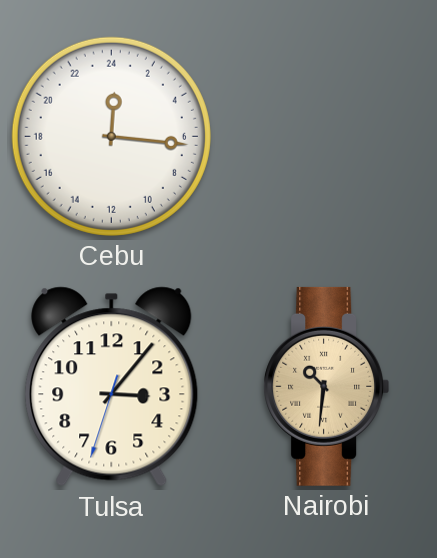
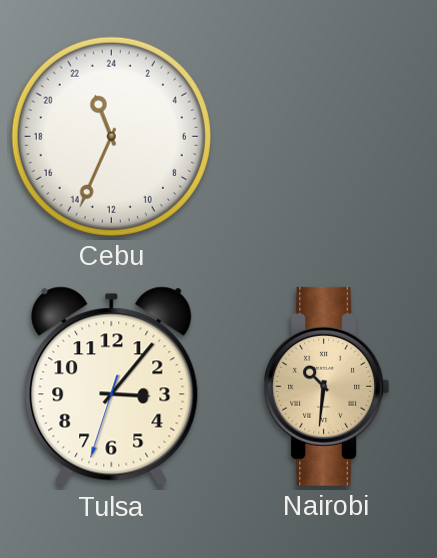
Cebu: 0:16 -> 22:34
